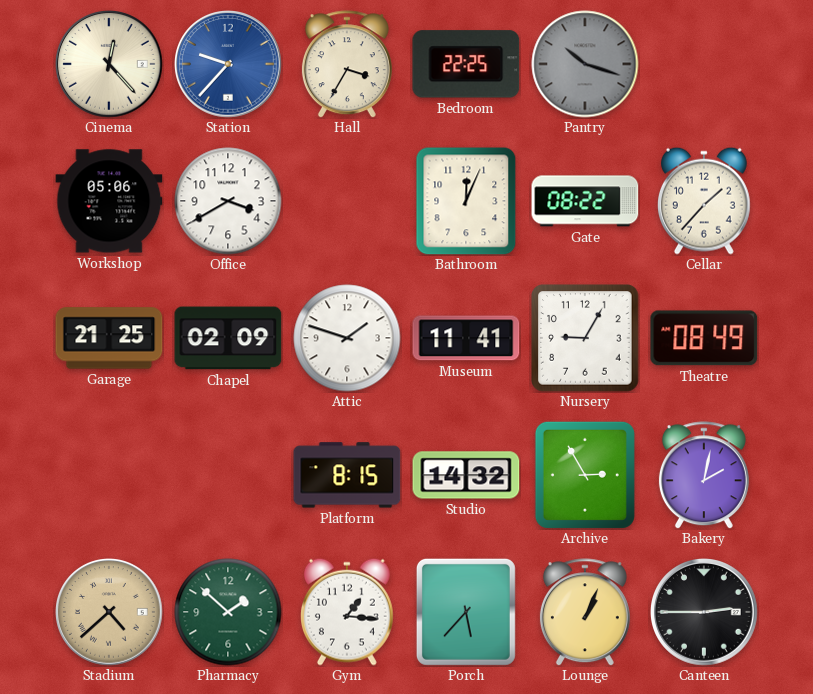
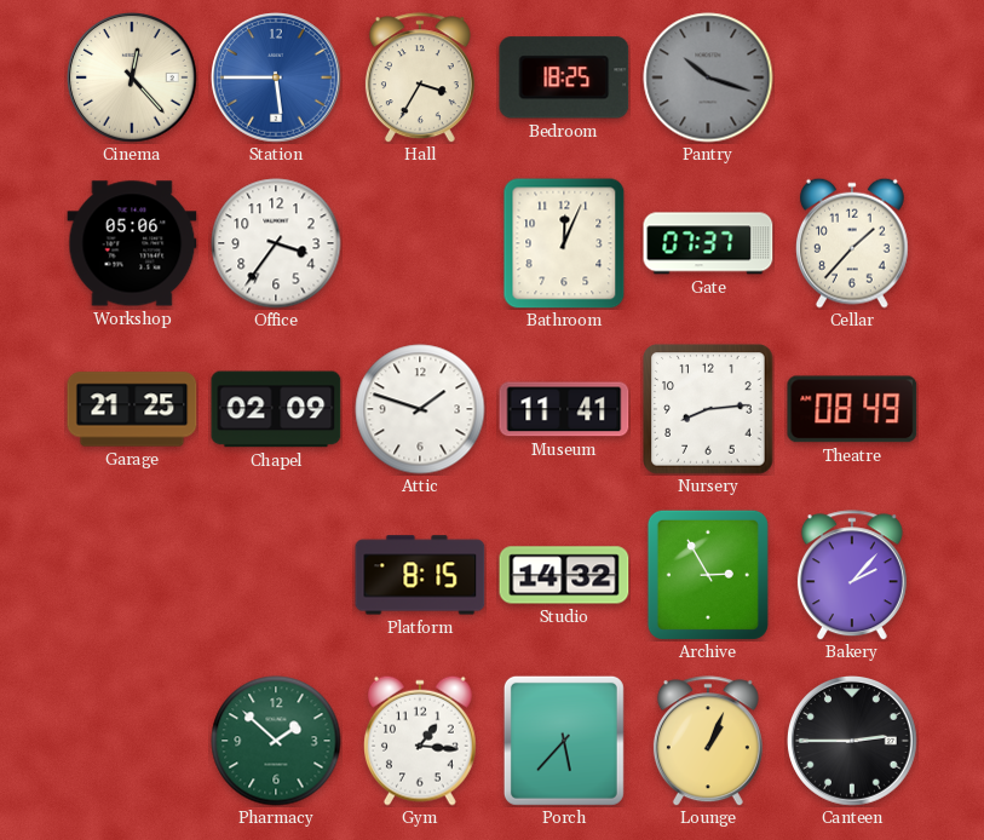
Station: 9:37 -> 5:45
Bedroom: 22:25 -> 18:25
Office: 3:40 -> 3:36
Gate: 08:22 -> 07:37
Nursery: 9:05 -> 8:14
Bakery: 2:02 -> 2:07
Stadium: 4:38 -> none
